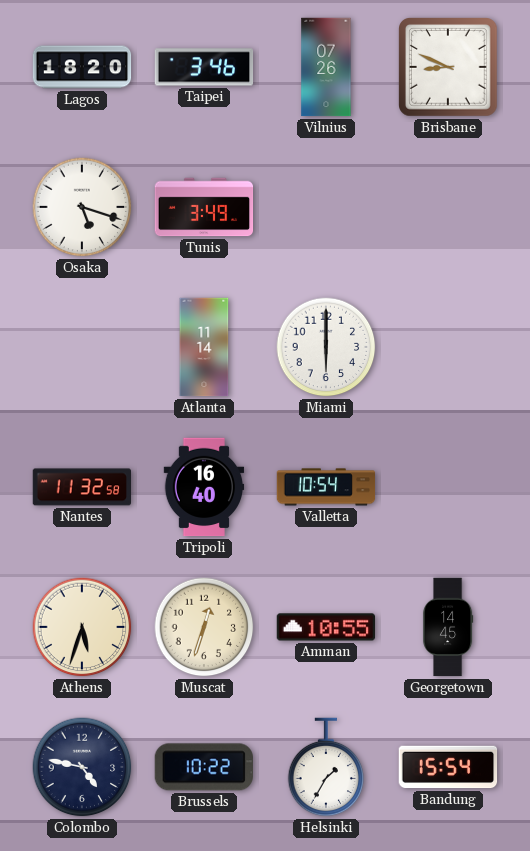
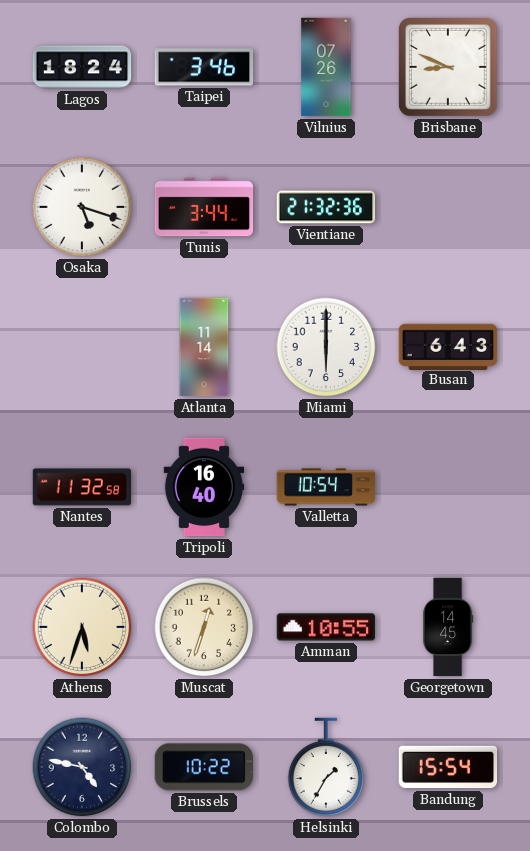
Lagos: 18:20 -> 18:24
Tunis: 3:49 -> 3:44
Vientiane: none -> 21:32
Busan: none -> 6:43
